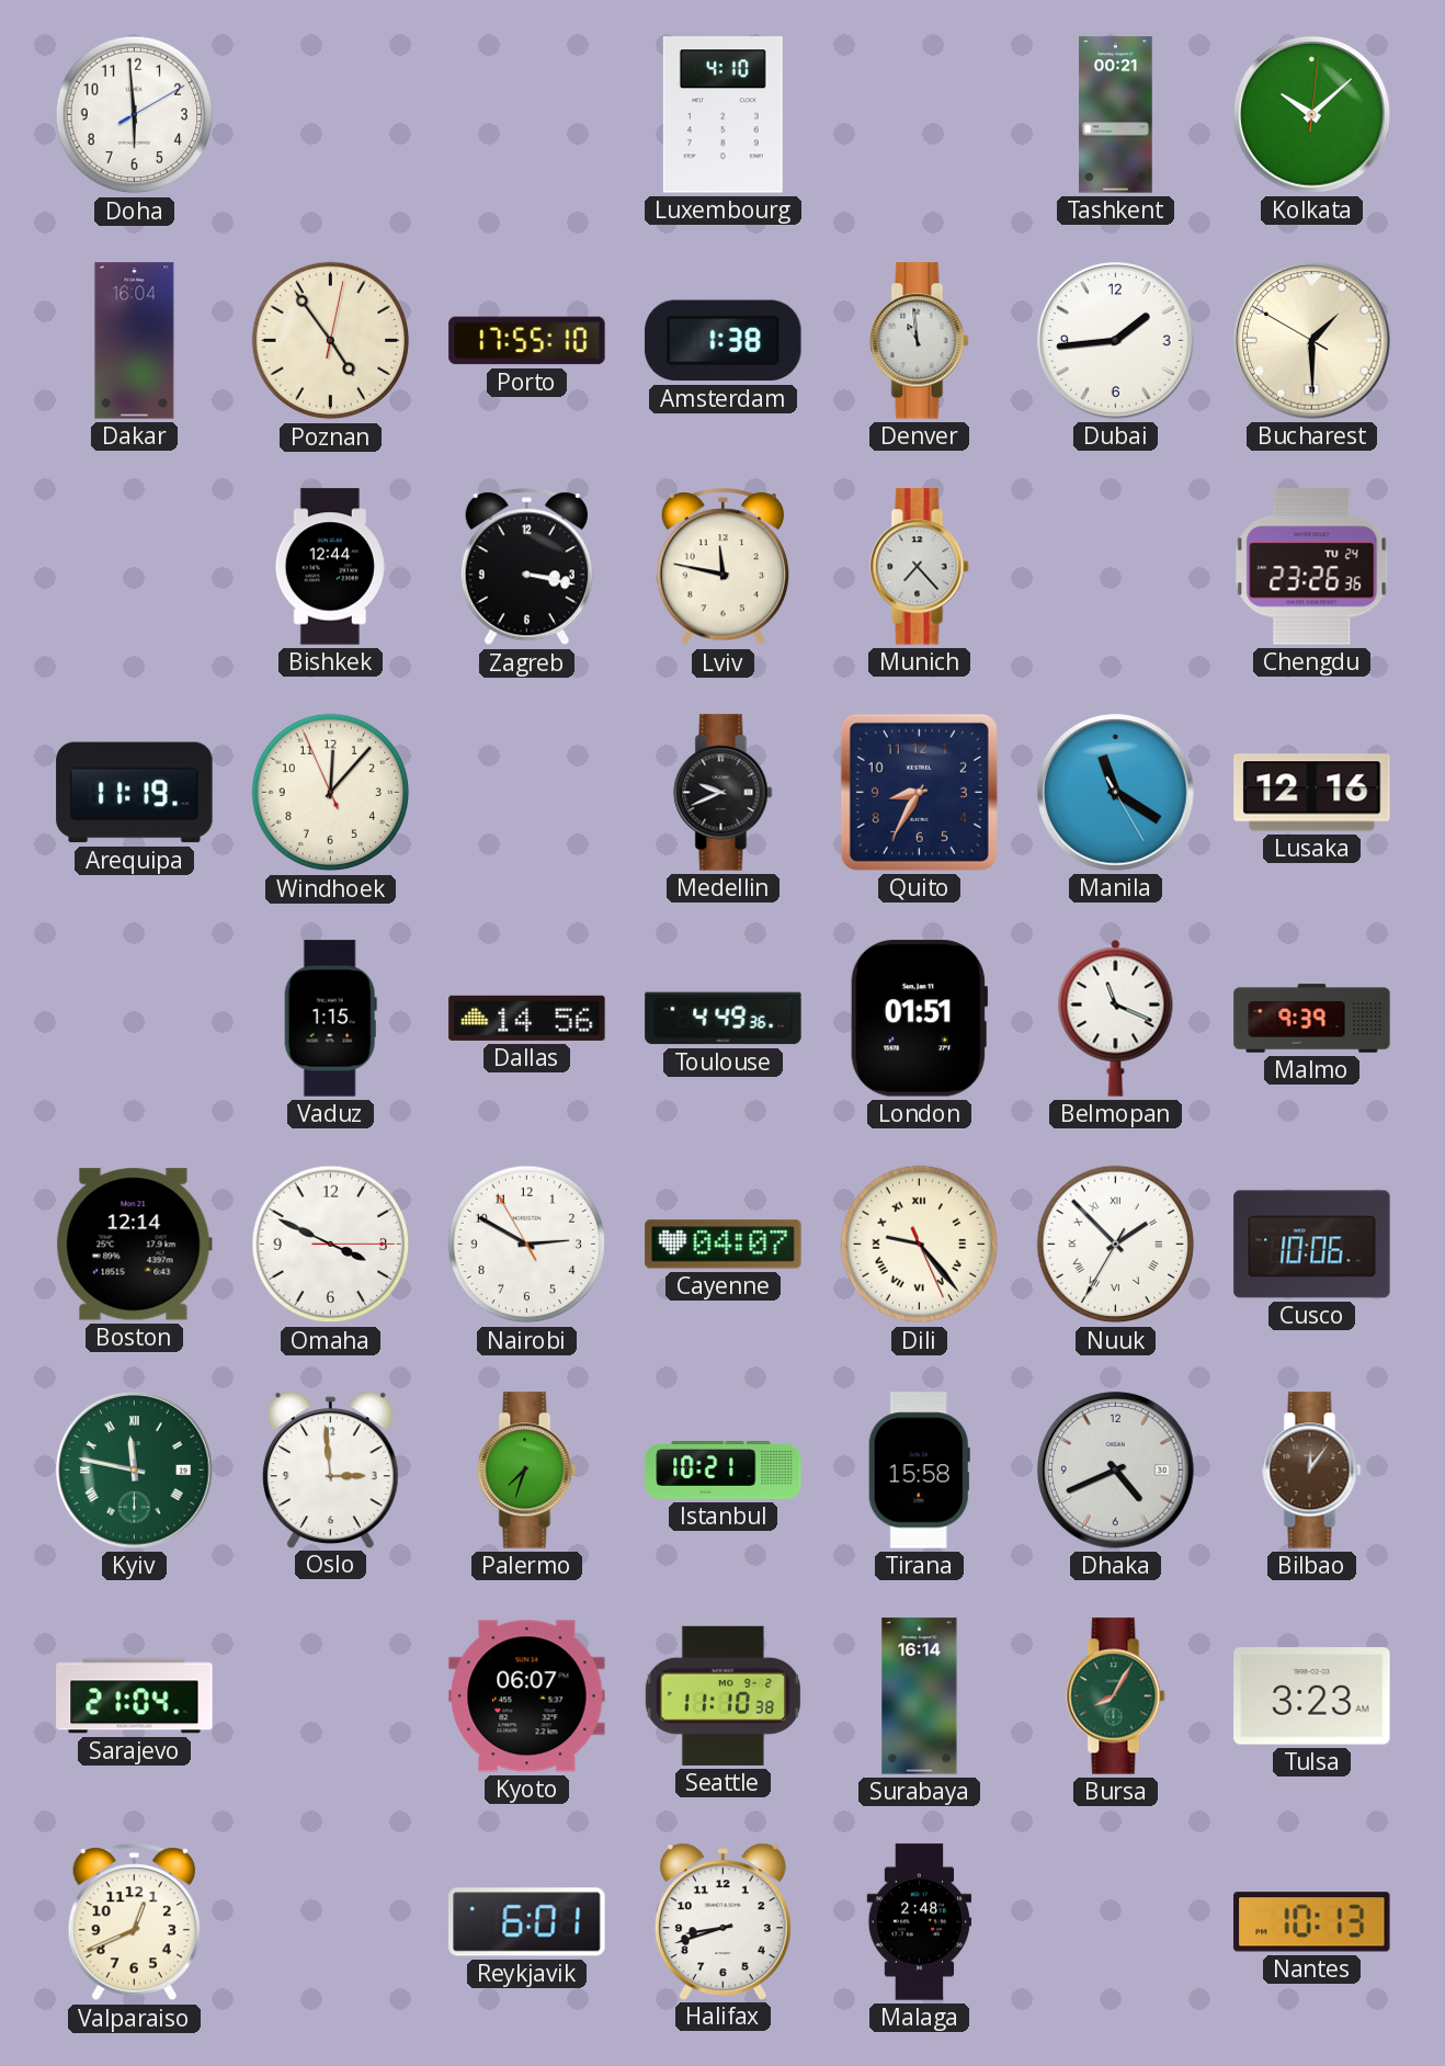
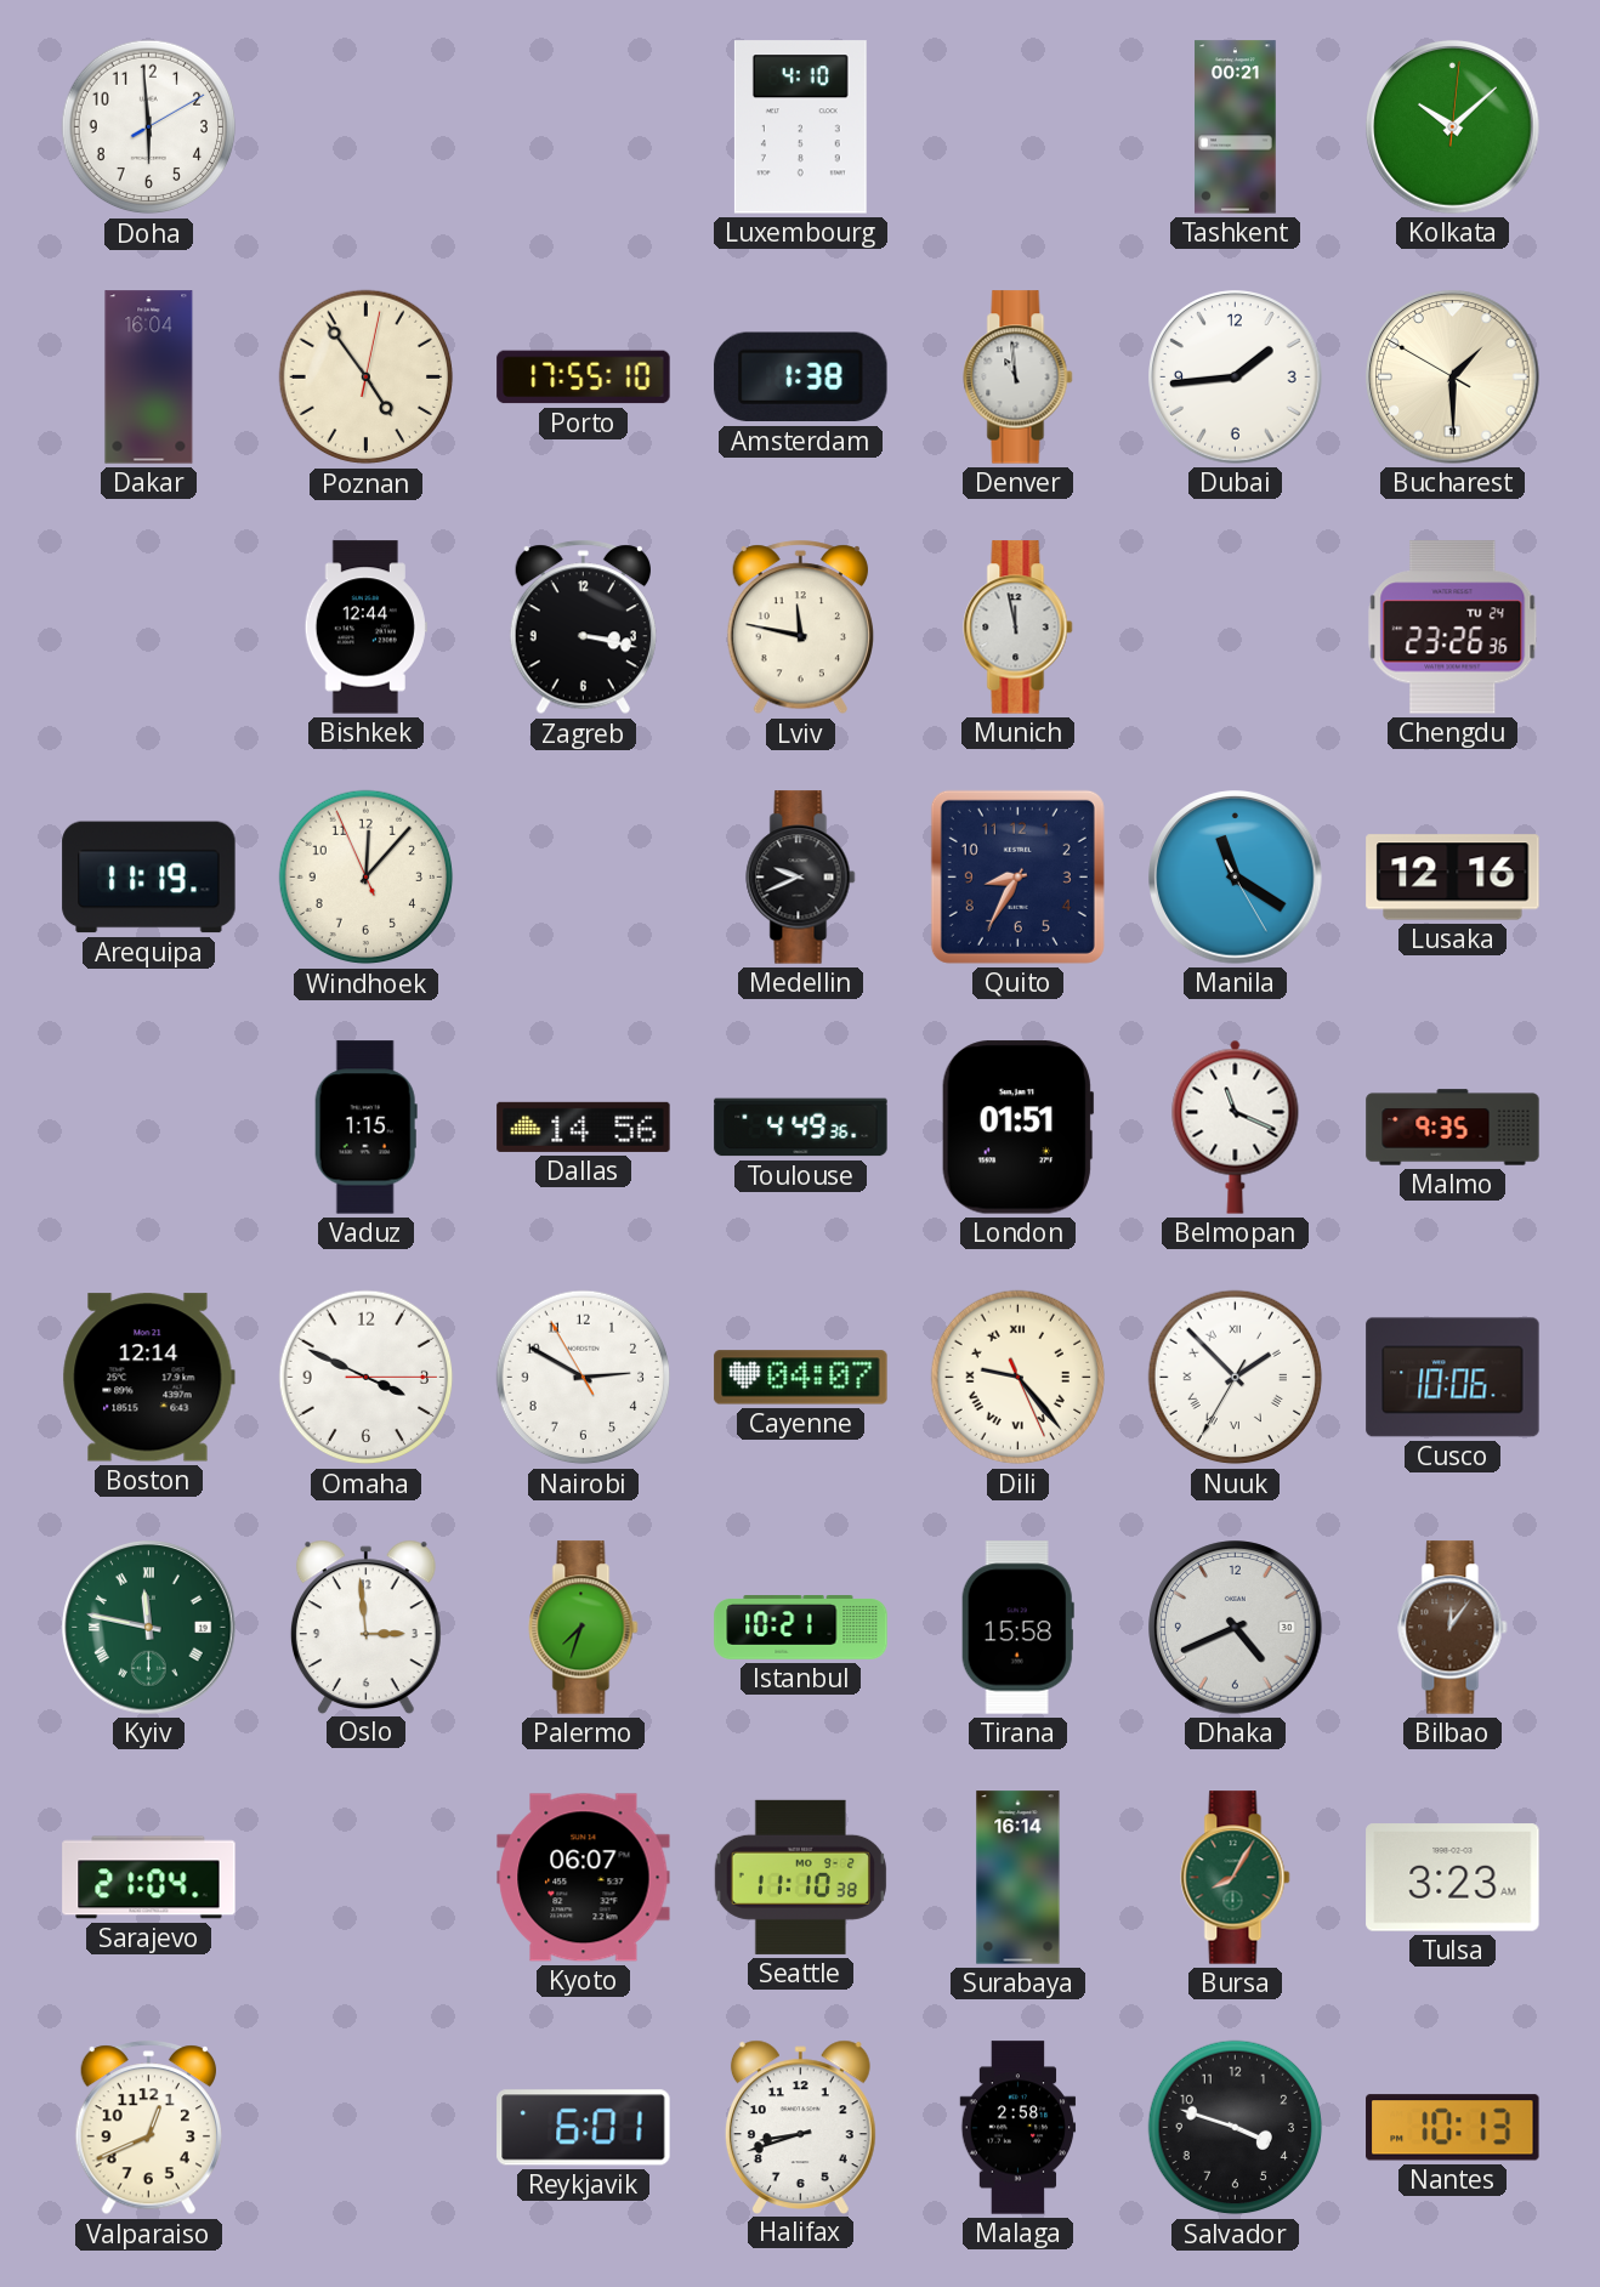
Munich: 7:23 -> 11:58
Malmo: 9:39 -> 9:35
Malaga: 2:48 -> 2:58
Salvador: none -> 3:48
